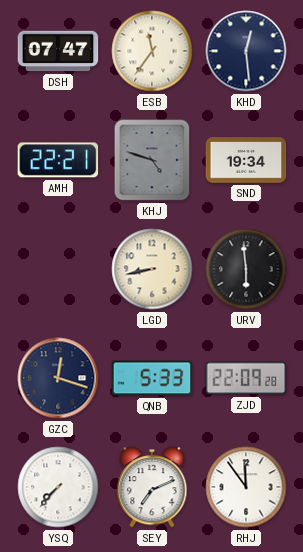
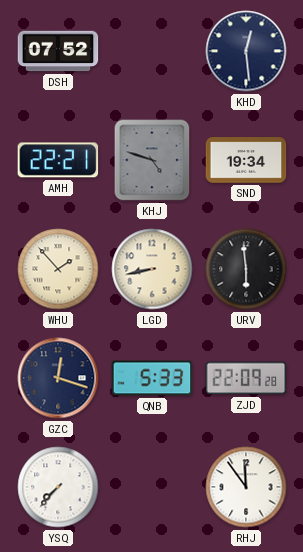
DSH: 07:47 -> 07:52
ESB: 11:36 -> none
WHU: none -> 1:53
SEY: 7:11 -> none
